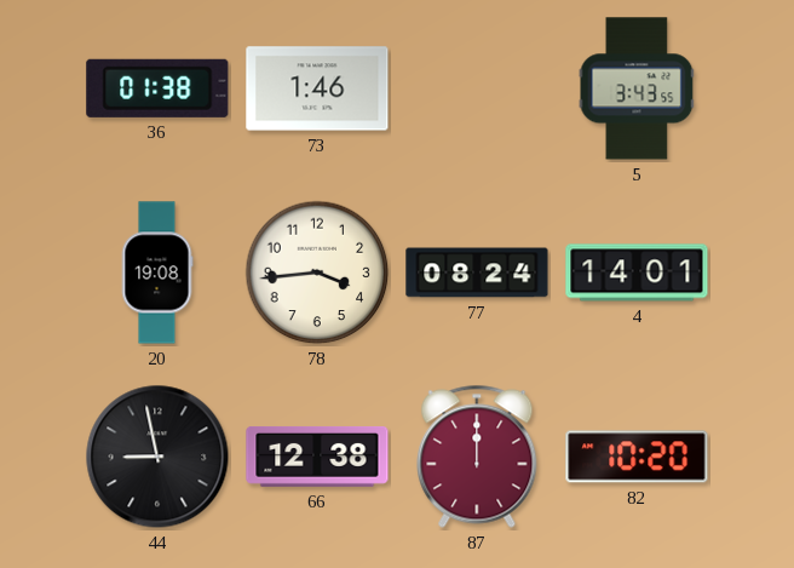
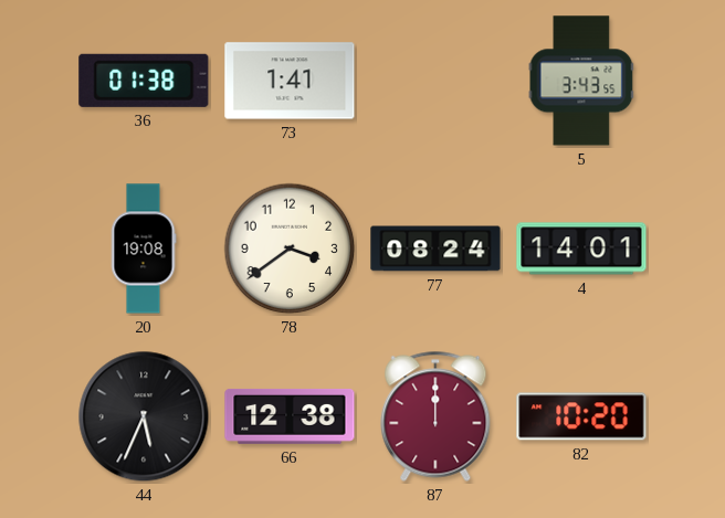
73: 1:46 -> 1:41
78: 3:44 -> 3:39
44: 8:58 -> 5:34
